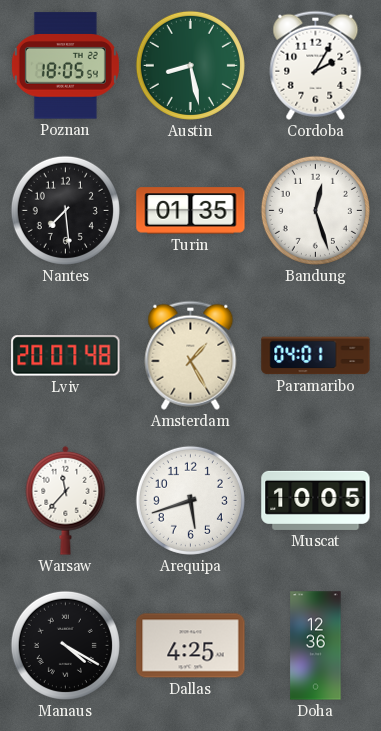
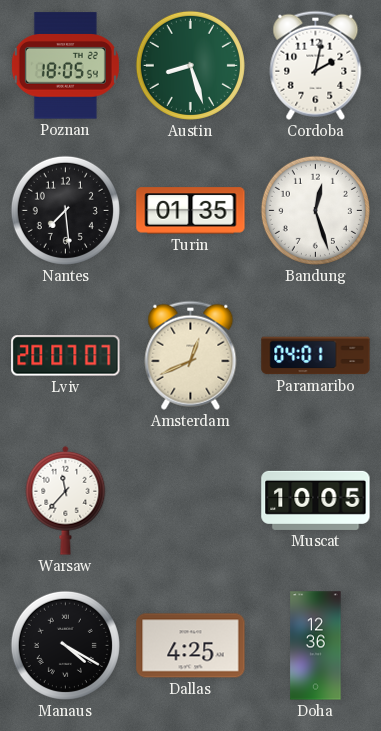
Austin: 8:28 -> 8:27
Cordoba: 2:05 -> 2:02
Lviv: 20:07:48 -> 20:07:07
Amsterdam: 1:25 -> 12:41
Arequipa: 5:42 -> none
